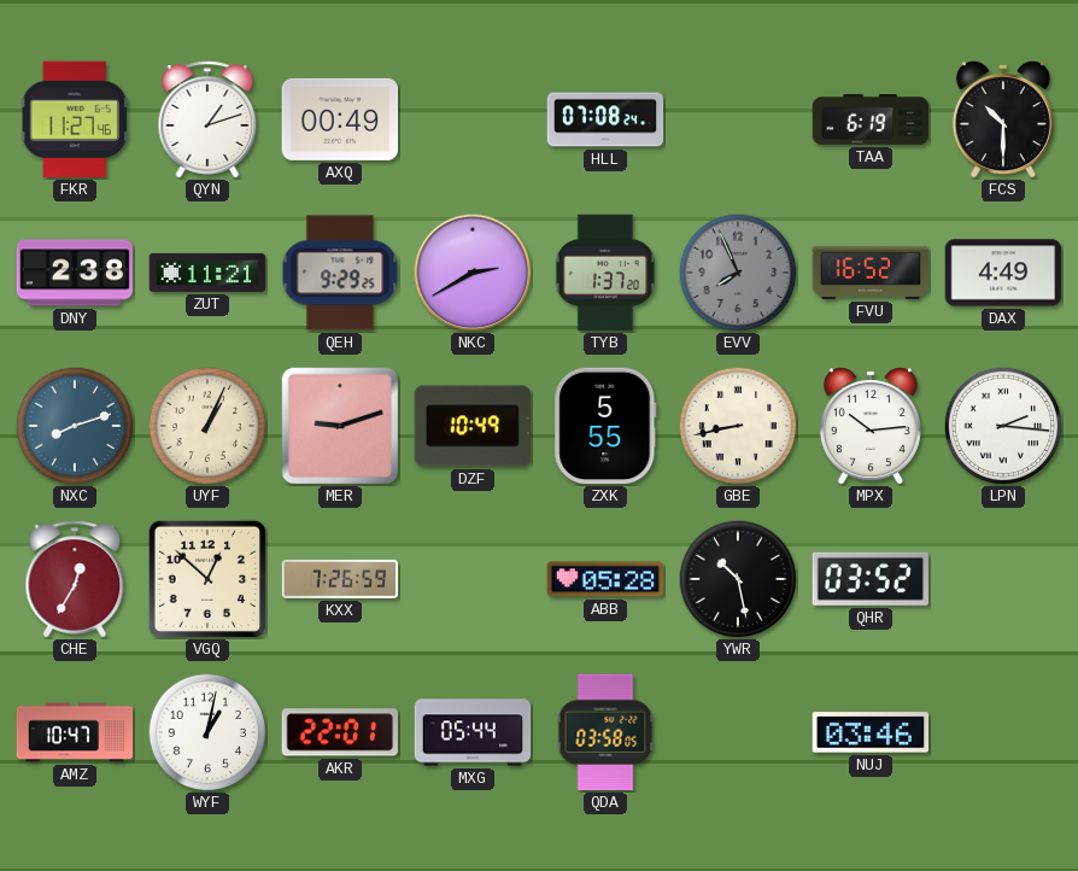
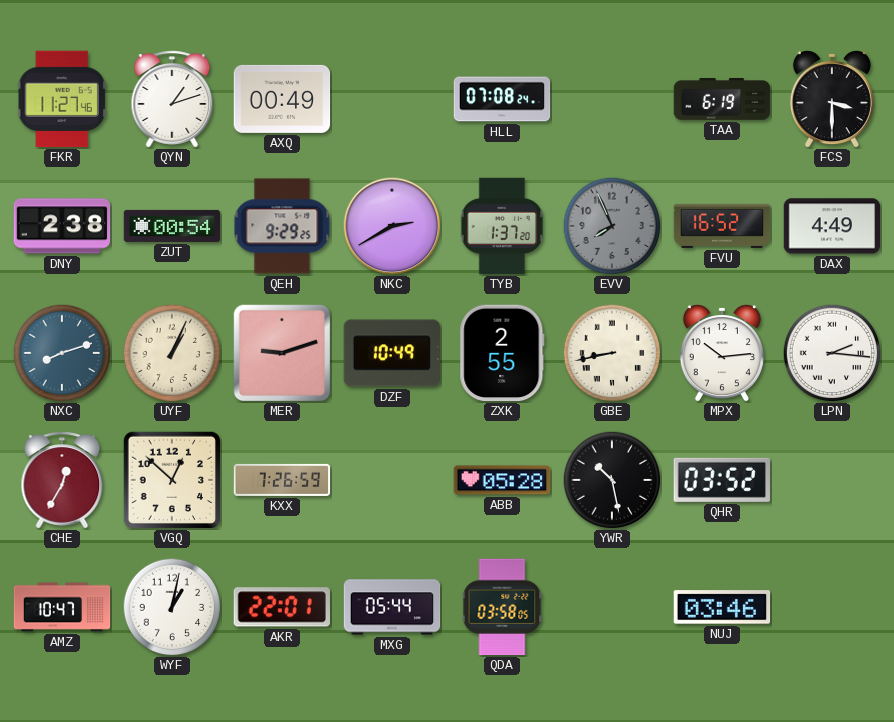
FCS: 10:30 -> 3:30
ZUT: 11:21 -> 00:54
ZXK: 5:55 -> 2:55
